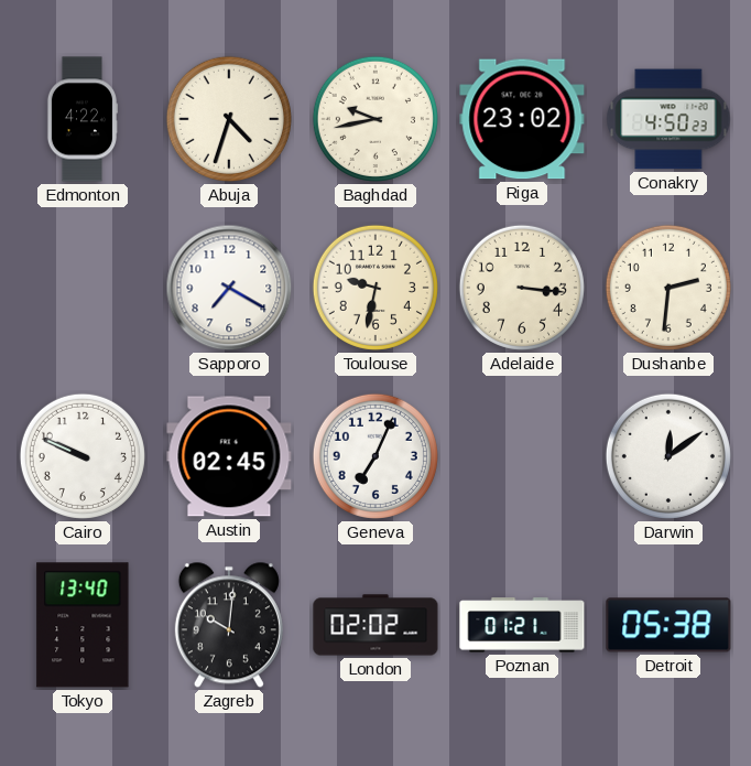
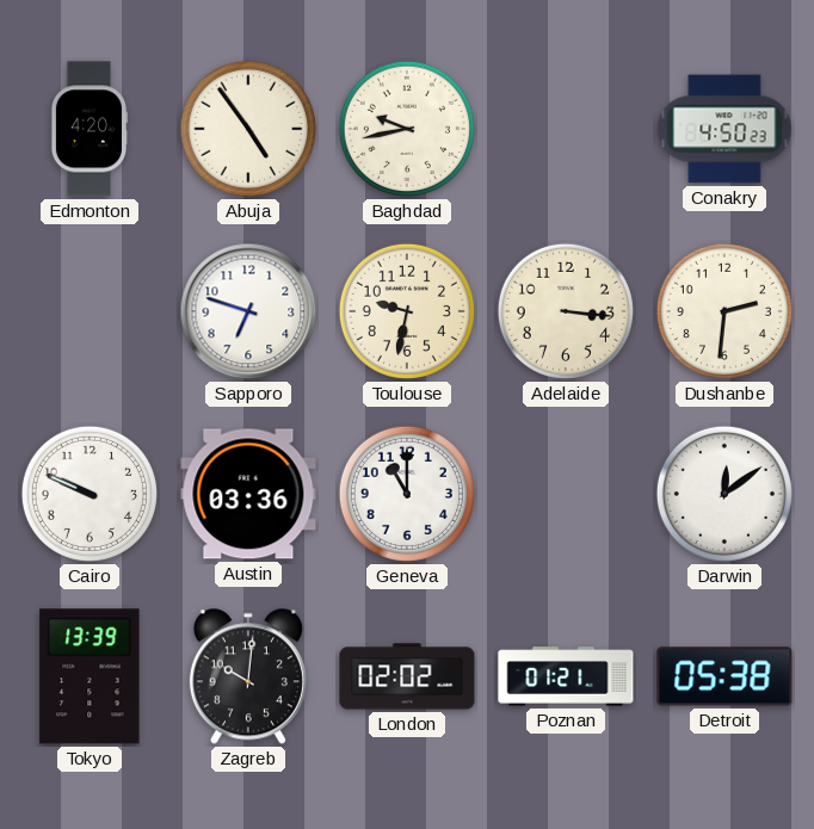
Edmonton: 4:22 -> 4:20
Abuja: 4:33 -> 4:54
Riga: 23:02 -> none
Sapporo: 7:20 -> 6:48
Austin: 02:45 -> 03:36
Geneva: 7:04 -> 11:00
Tokyo: 13:40 -> 13:39
